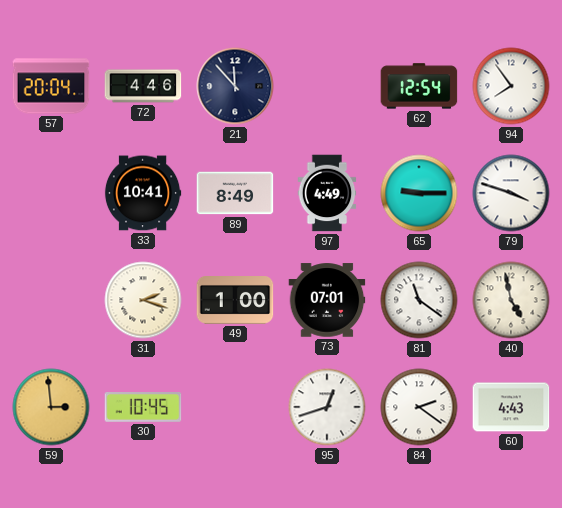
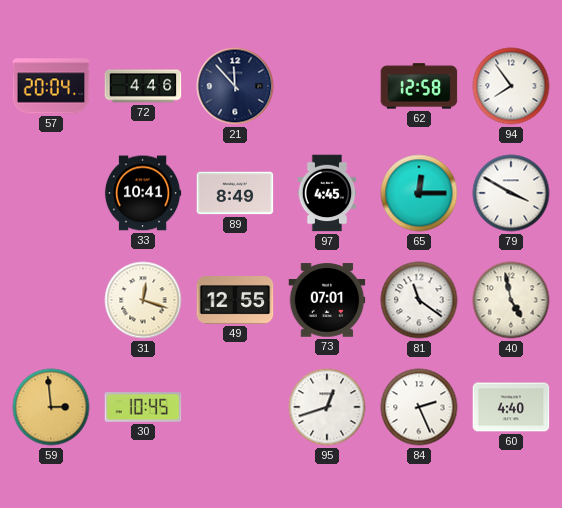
62: 12:54 -> 12:58
97: 4:49 -> 4:45
65: 9:15 -> 12:15
79: 3:48 -> 3:50
31: 2:18 -> 12:18
49: 1:00 -> 12:55
84: 2:21 -> 2:26
60: 4:43 -> 4:40
